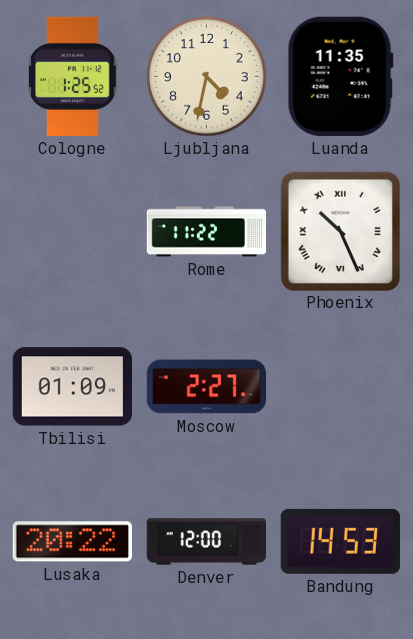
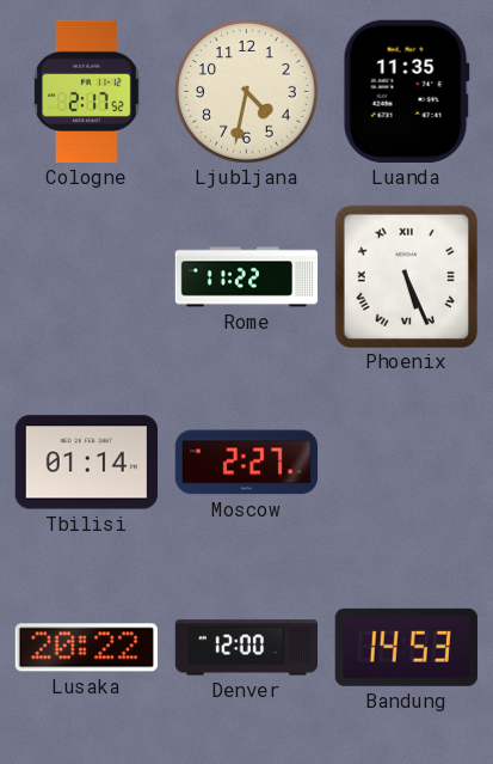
Cologne: 1:25 -> 2:17
Phoenix: 10:26 -> 5:26
Tbilisi: 01:09 -> 01:14
